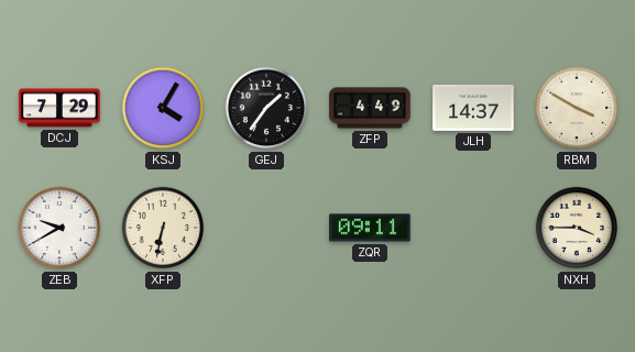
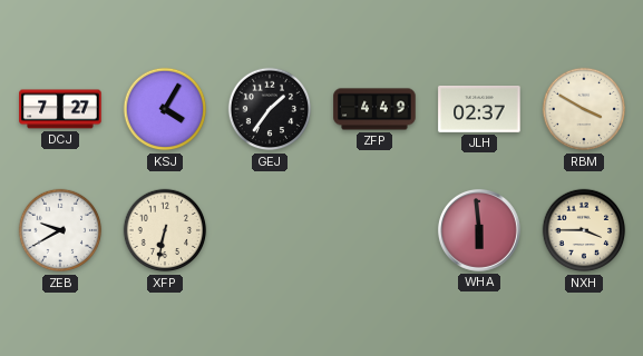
DCJ: 7:29 -> 7:27
JLH: 14:37 -> 02:37
ZQR: 09:11 -> none
WHA: none -> 5:59
